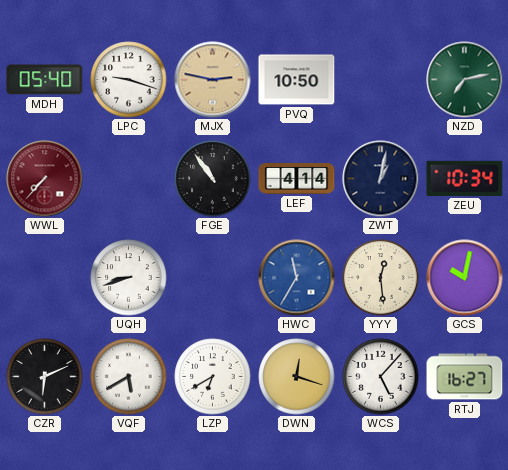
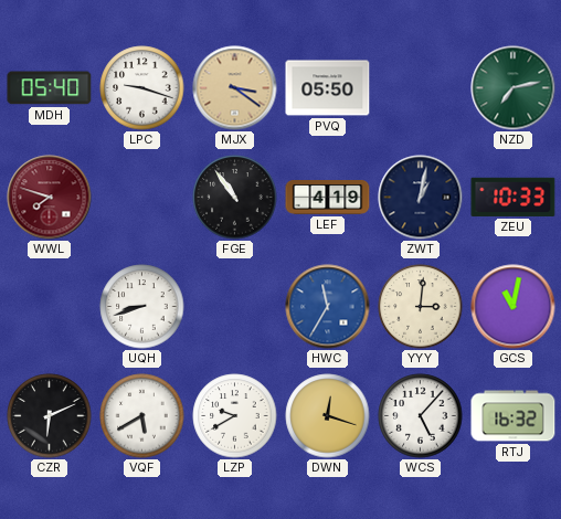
MJX: 2:47 -> 3:21
PVQ: 10:50 -> 05:50
WWL: 7:37 -> 7:48
LEF: 4:14 -> 4:19
ZEU: 10:34 -> 10:33
YYY: 12:29 -> 3:01
GCS: 10:02 -> 11:02
LZP: 6:40 -> 9:40
RTJ: 16:27 -> 16:32
